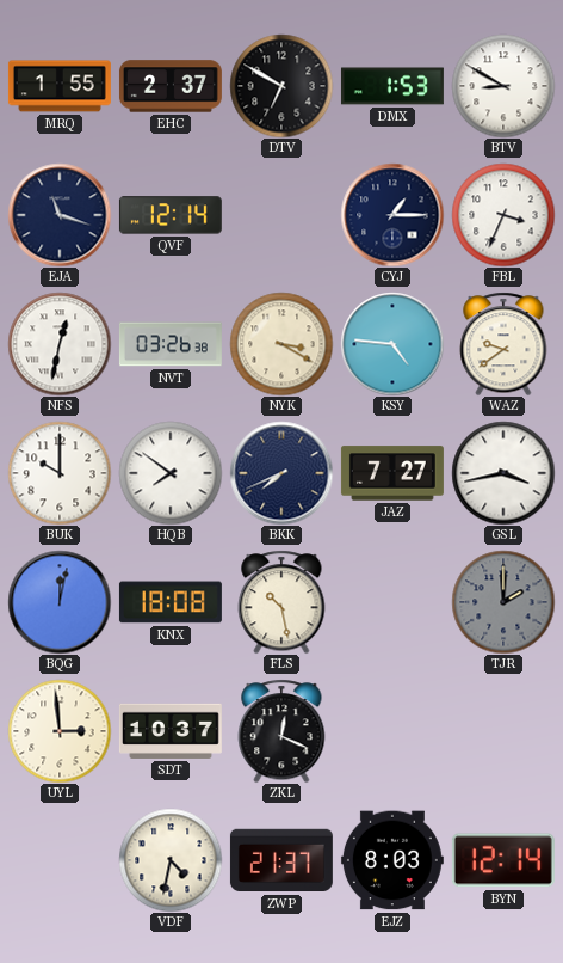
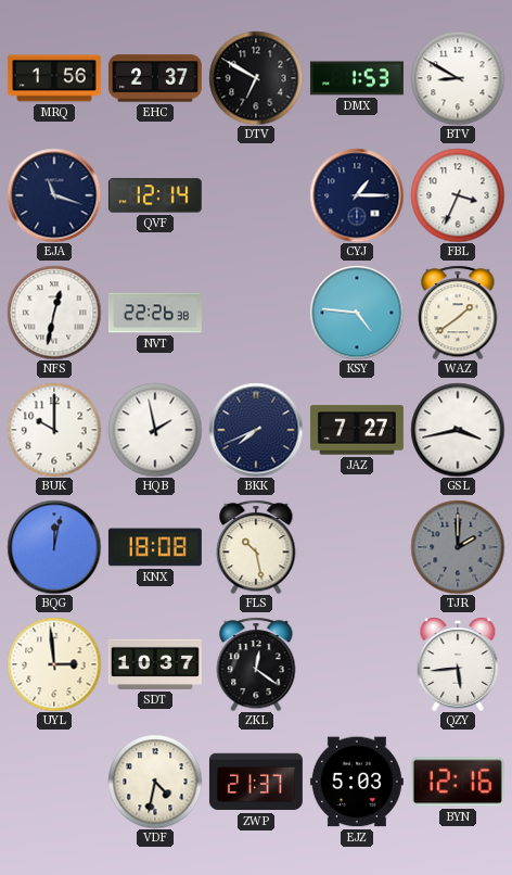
MRQ: 1:55 -> 1:56
NVT: 03:26 -> 22:26
NYK: 3:20 -> none
WAZ: 9:39 -> 1:39
HQB: 7:51 -> 1:58
ZKL: 12:19 -> 12:21
QZY: none -> 5:44
EJZ: 8:03 -> 5:03
BYN: 12:14 -> 12:16
